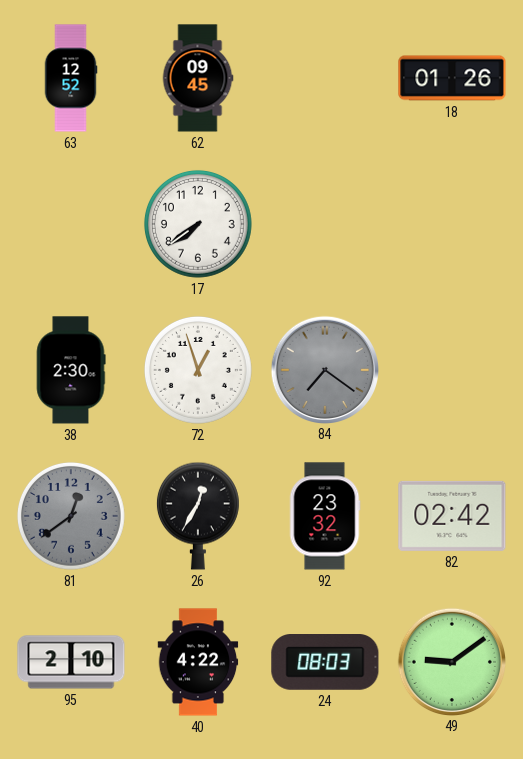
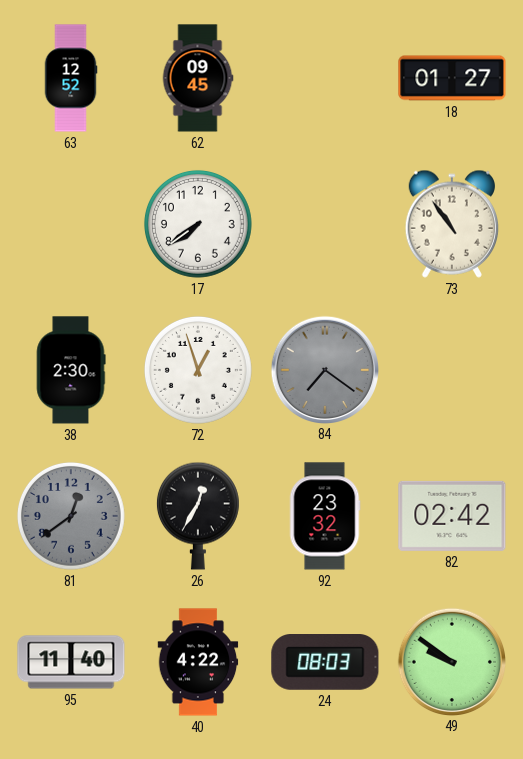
18: 01:26 -> 01:27
73: none -> 10:54
95: 2:10 -> 11:40
49: 9:09 -> 9:51
